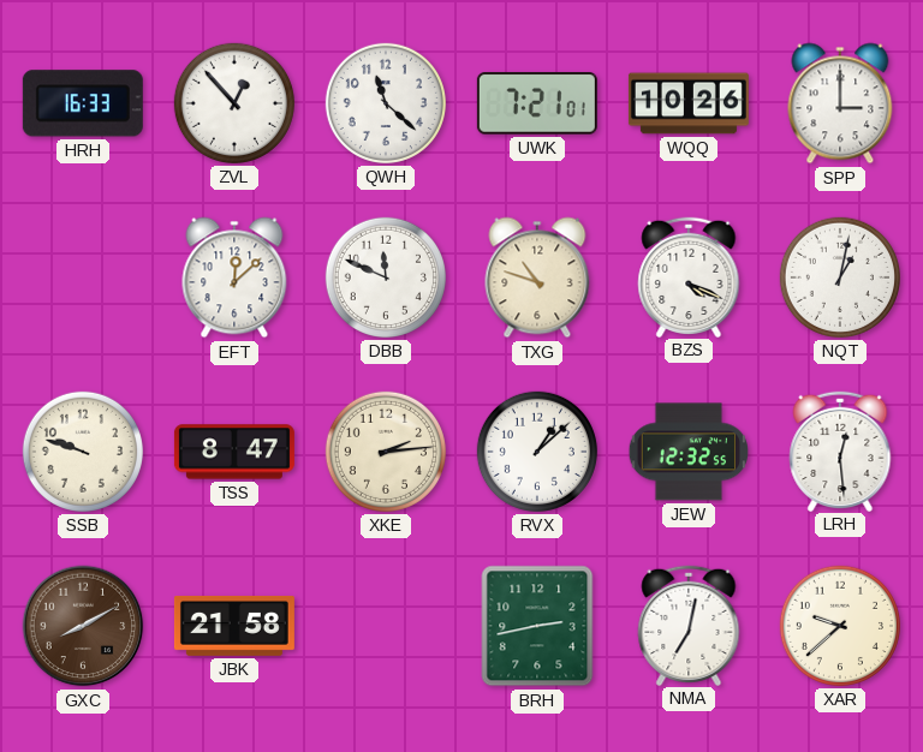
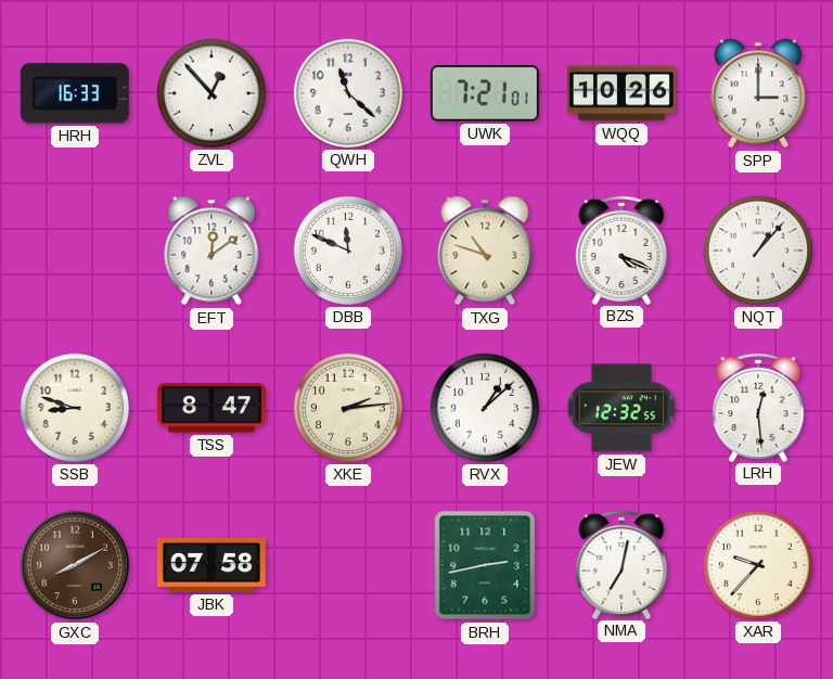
EFT: 12:08 -> 12:09
NQT: 1:02 -> 1:07
SSB: 9:48 -> 8:48
JBK: 21:58 -> 07:58
XAR: 9:38 -> 9:37
